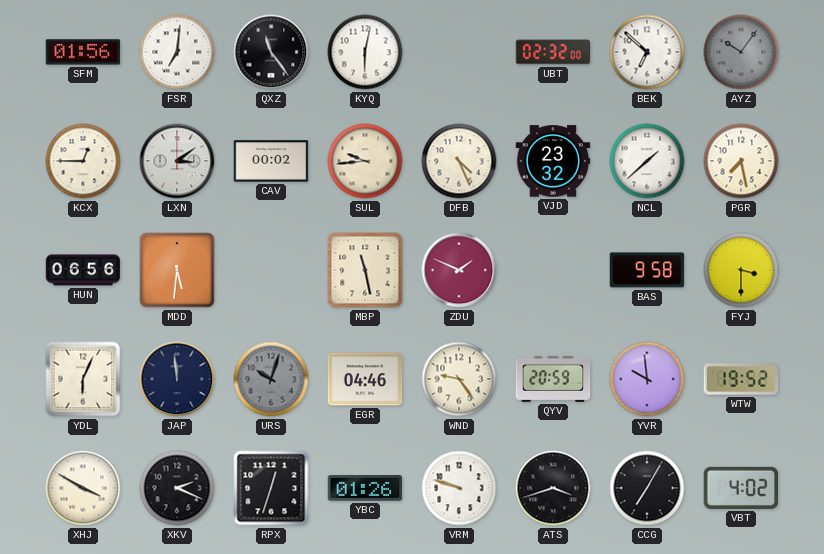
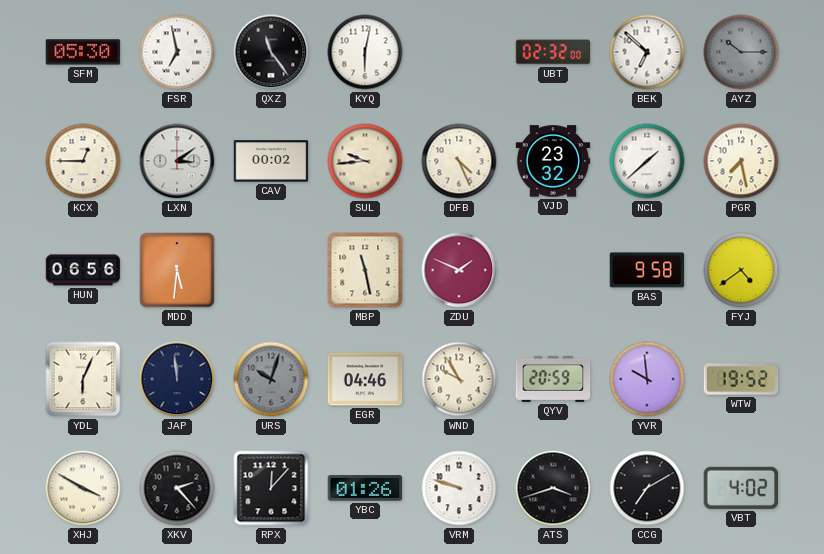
SFM: 01:56 -> 05:30
FSR: 7:01 -> 6:58
AYZ: 10:06 -> 10:15
FYJ: 3:30 -> 4:39
WND: 9:24 -> 9:55
XKV: 2:19 -> 2:23
RPX: 12:33 -> 12:07
CCG: 7:05 -> 7:10
